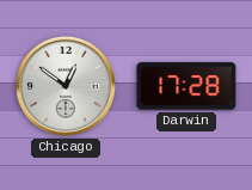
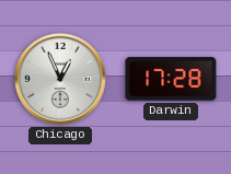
Chicago: 12:51 -> 12:56
